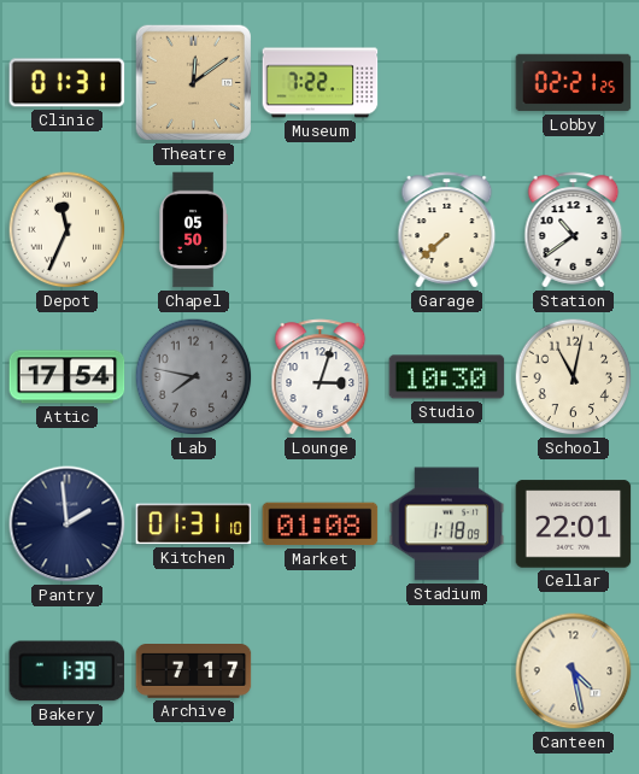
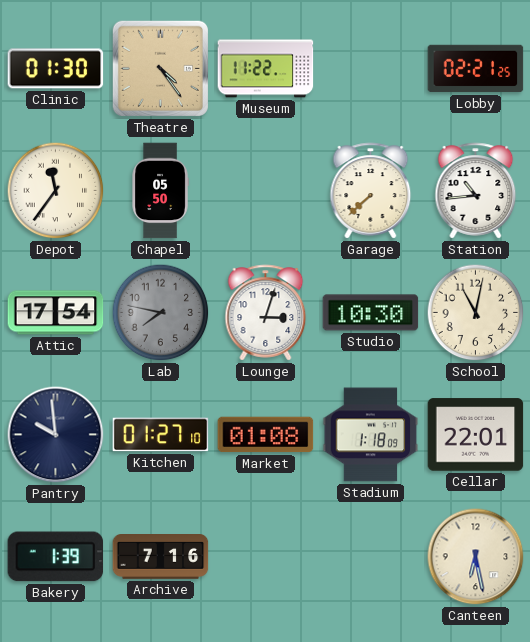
Clinic: 01:31 -> 01:30
Theatre: 12:09 -> 4:24
Museum: 7:22 -> 11:22
Depot: 11:34 -> 11:36
Station: 10:39 -> 10:44
Pantry: 1:59 -> 9:59
Kitchen: 01:31 -> 01:27
Archive: 7:17 -> 7:16
Canteen: 4:28 -> 6:28
